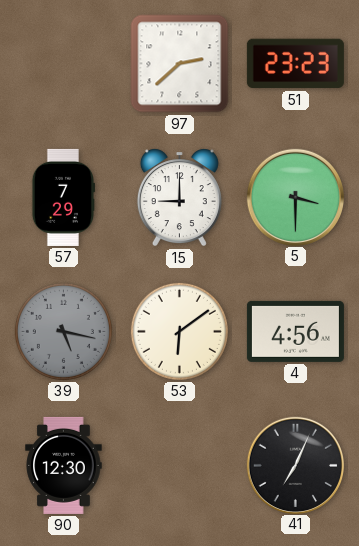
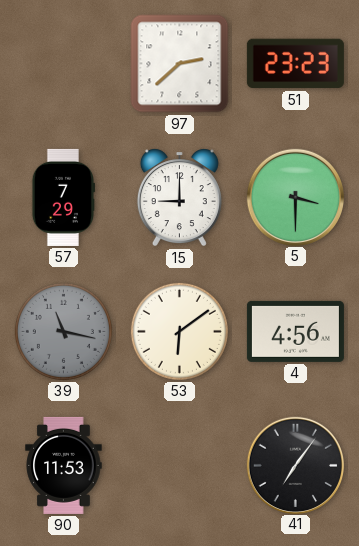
39: 5:17 -> 11:17
90: 12:30 -> 11:53
41: 7:04 -> 7:06
